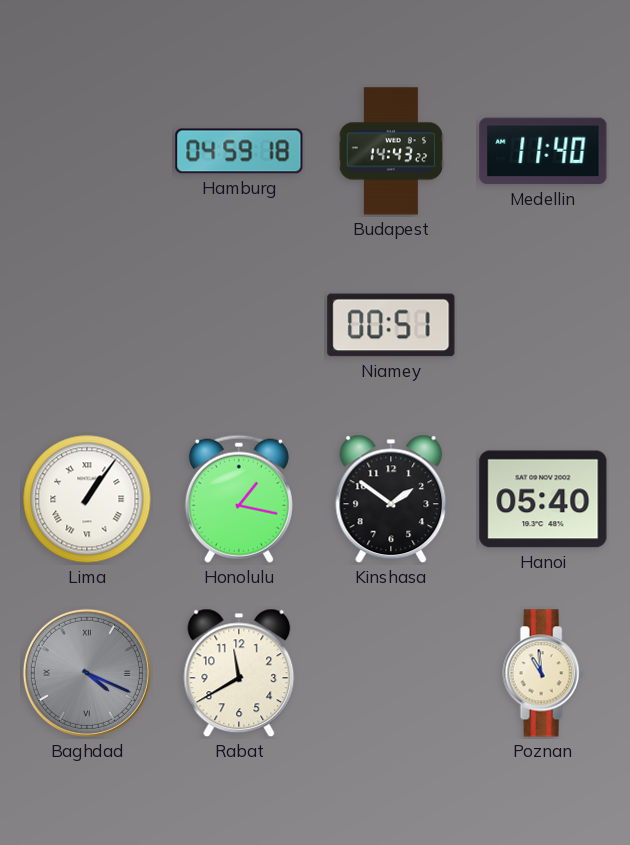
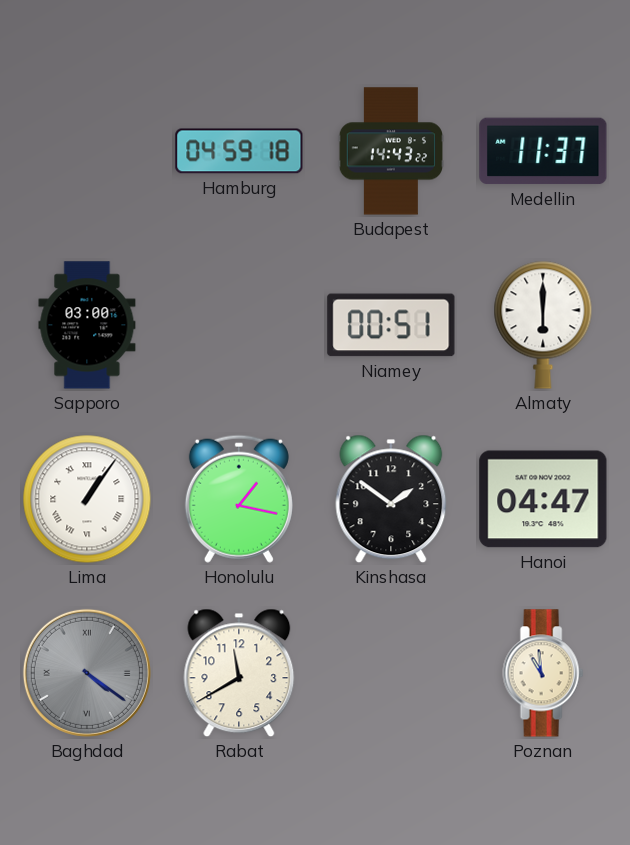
Medellin: 11:40 -> 11:37
Sapporo: none -> 03:00
Almaty: none -> 6:00
Hanoi: 05:40 -> 04:47
Baghdad: 4:19 -> 4:21
